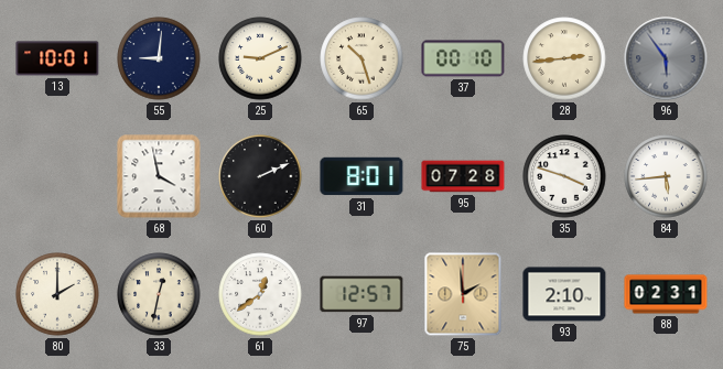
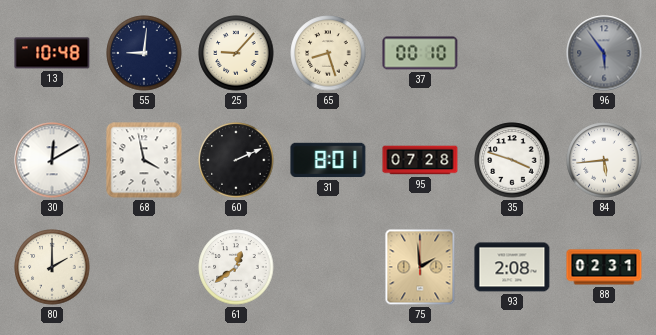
13: 10:01 -> 10:48
25: 9:11 -> 9:07
65: 10:27 -> 8:27
28: 2:44 -> none
30: none -> 12:10
33: 12:32 -> none
97: 12:57 -> none
93: 2:10 -> 2:08
